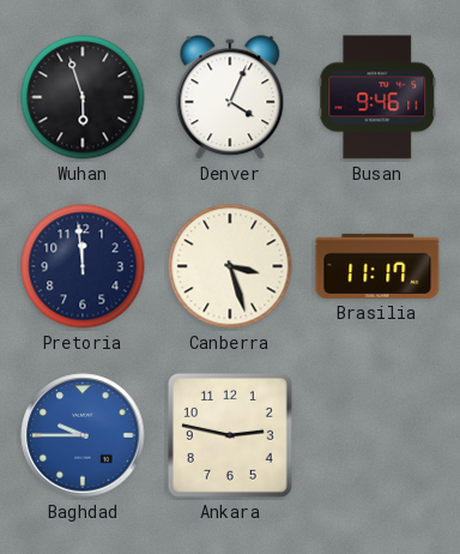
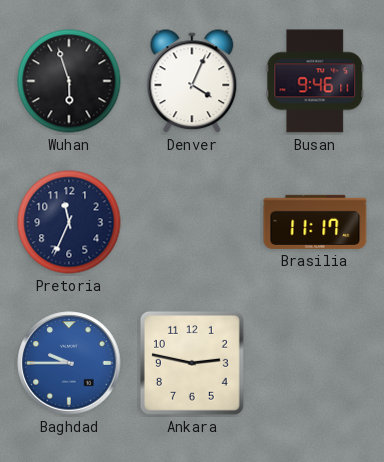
Pretoria: 11:59 -> 11:34
Canberra: 3:27 -> none
